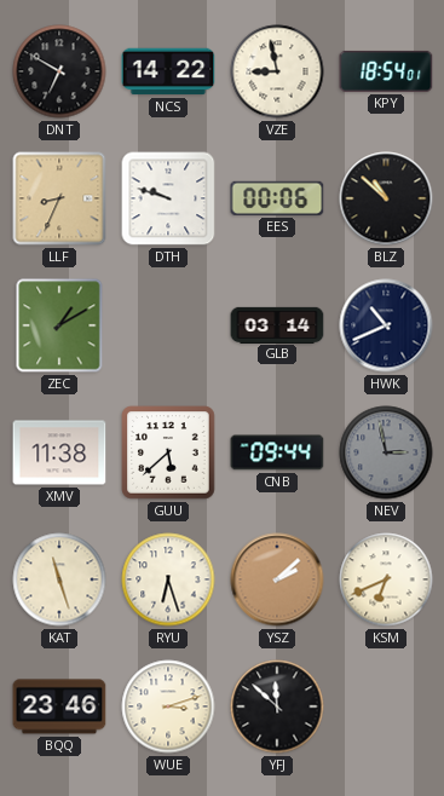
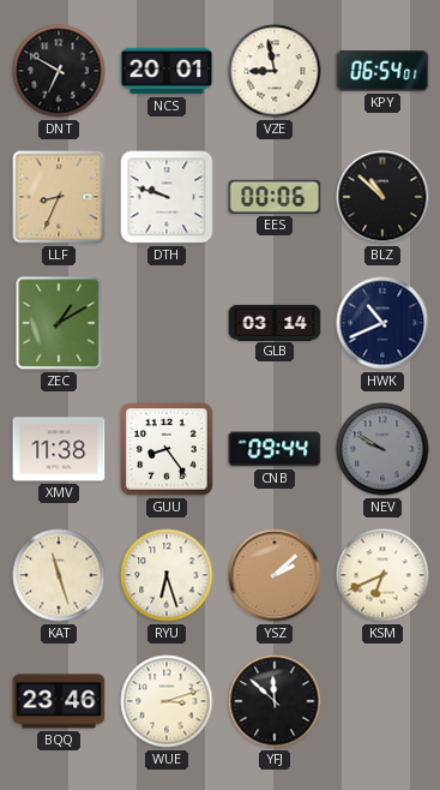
NCS: 14:22 -> 20:01
KPY: 18:54 -> 06:54
GUU: 5:38 -> 8:24
NEV: 2:58 -> 9:50
